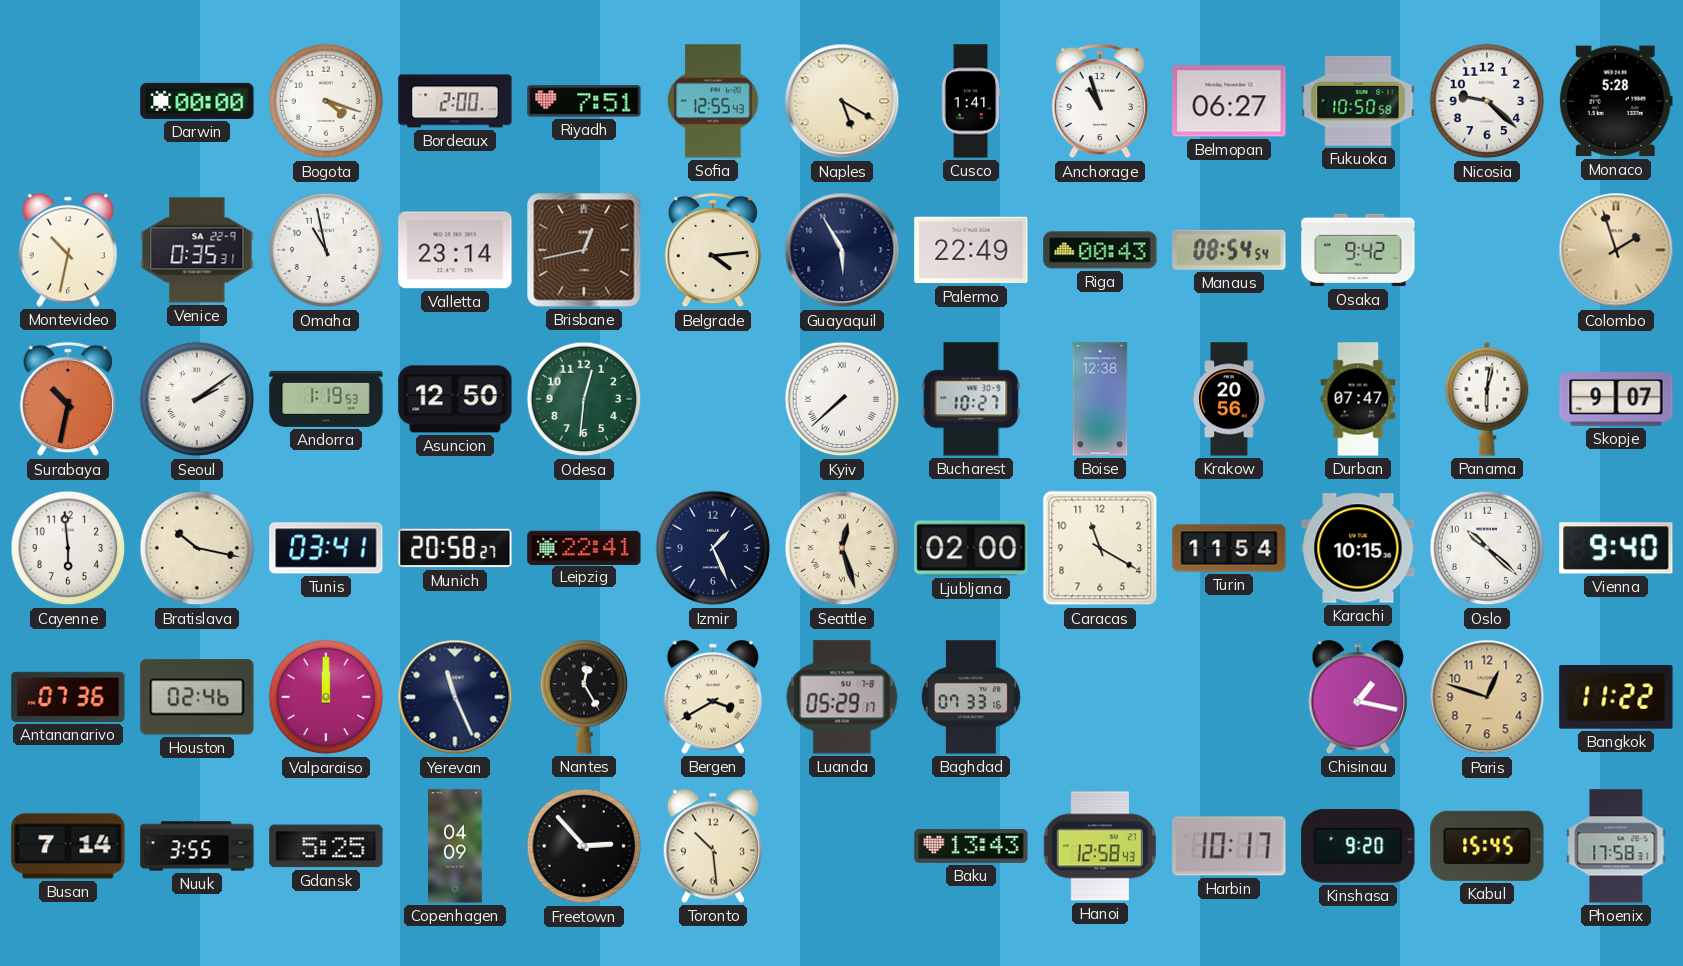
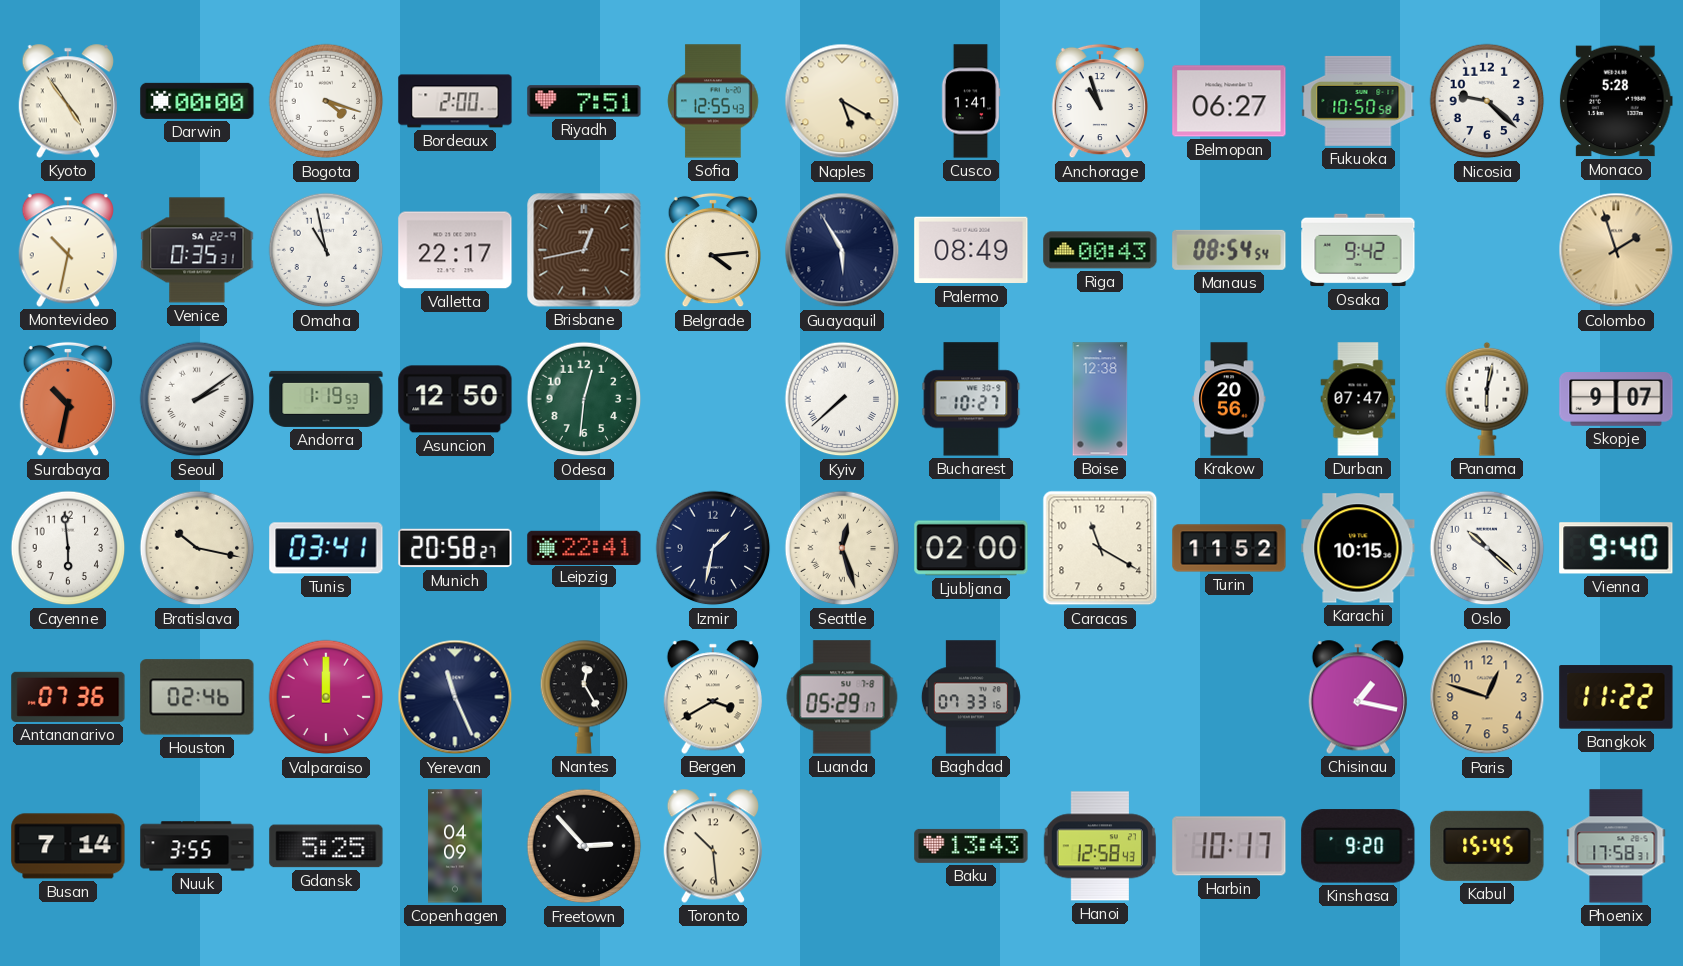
Kyoto: none -> 4:54
Valletta: 23:14 -> 22:17
Palermo: 22:49 -> 08:49
Izmir: 1:26 -> 1:32
Turin: 11:54 -> 11:52
